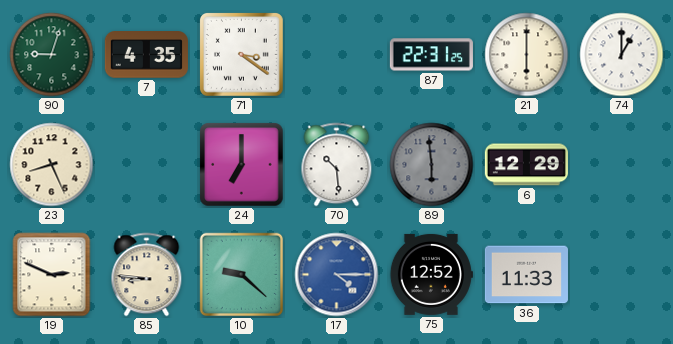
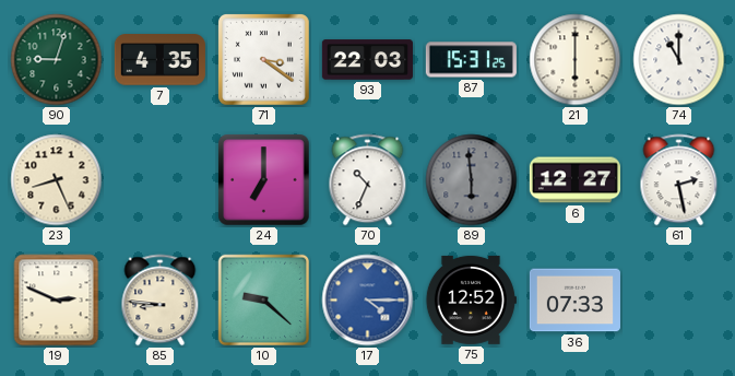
93: none -> 22:03
87: 22:31 -> 15:31
74: 1:00 -> 11:00
70: 10:29 -> 10:34
6: 12:29 -> 12:27
61: none -> 2:28
36: 11:33 -> 07:33
